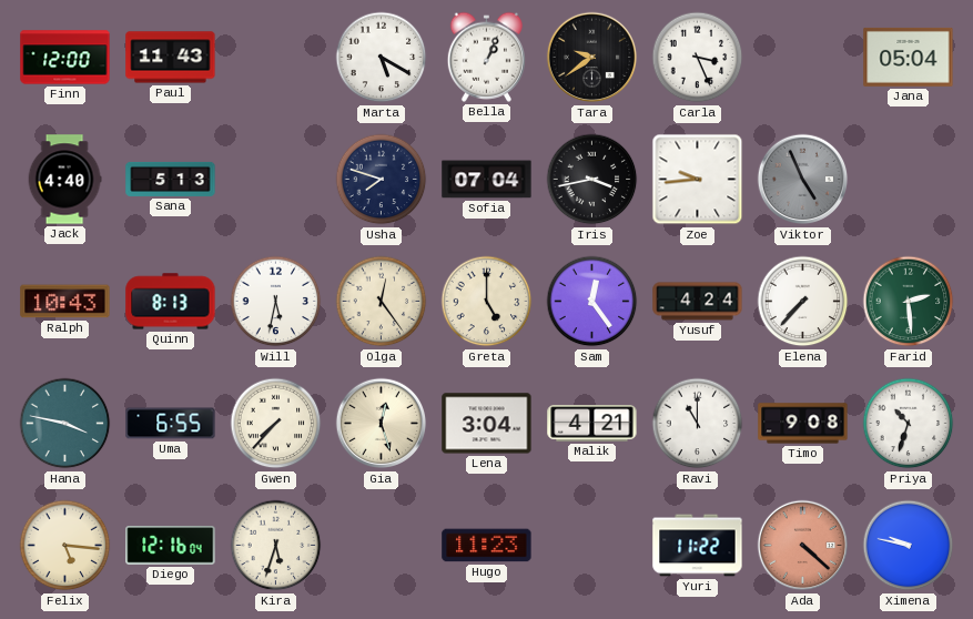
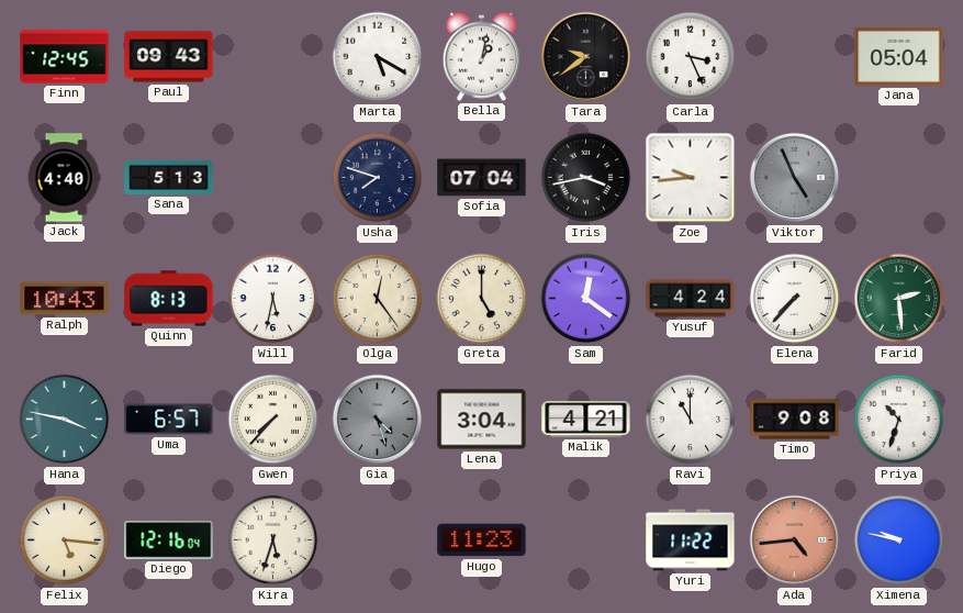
Finn: 12:00 -> 12:45
Paul: 11:43 -> 09:43
Bella: 1:04 -> 1:02
Sam: 12:24 -> 12:21
Uma: 6:55 -> 6:57
Gia: 12:27 -> 4:27
Gia dial: cream -> grey
Ada: 4:22 -> 4:44
